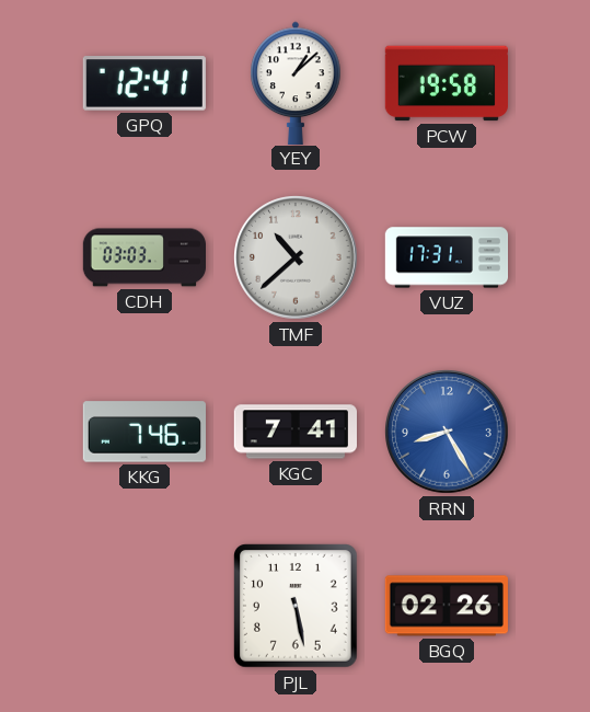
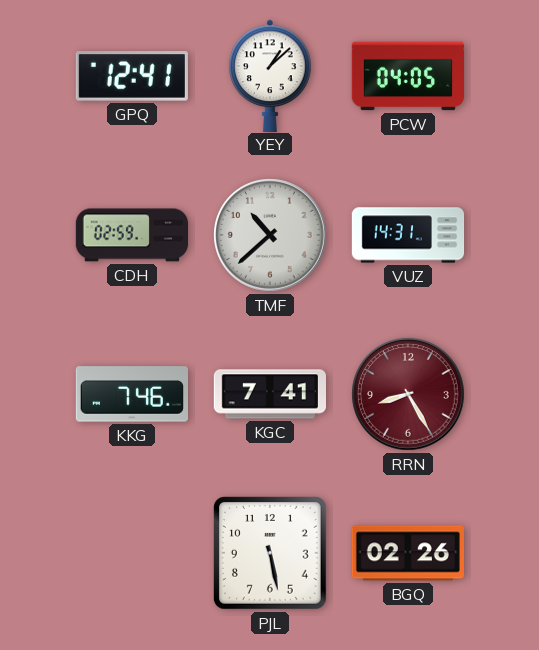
PCW: 19:58 -> 04:05
CDH: 03:03 -> 02:59
VUZ: 17:31 -> 14:31
RRN dial: blue -> burgundy
